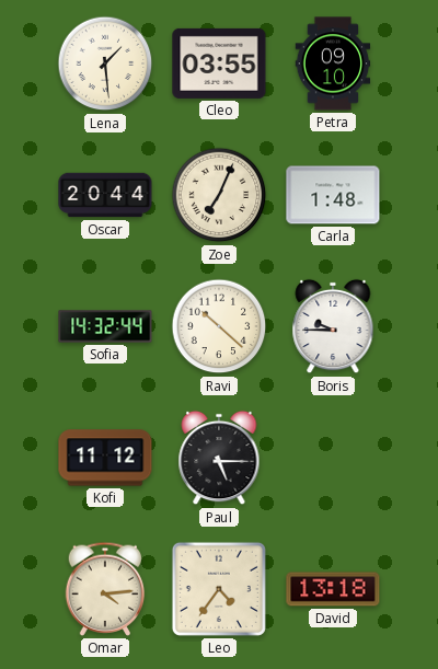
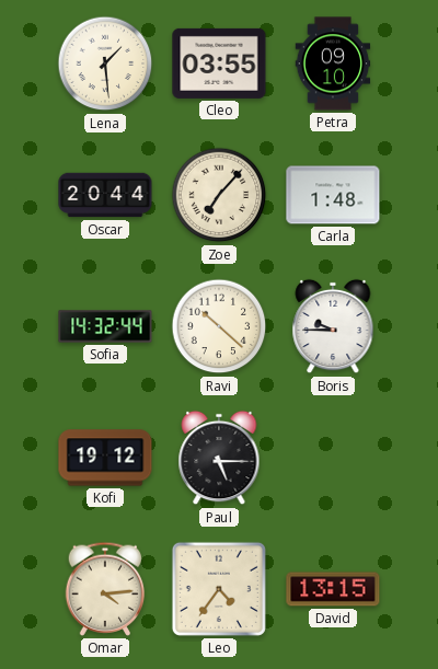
Zoe: 7:04 -> 7:07
Kofi: 11:12 -> 19:12
David: 13:18 -> 13:15
